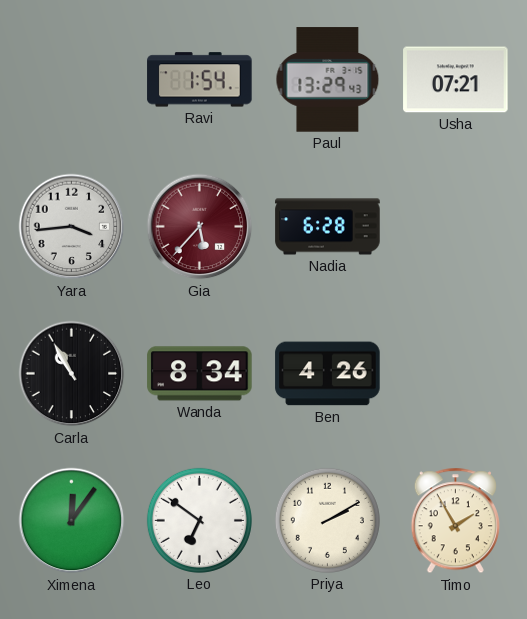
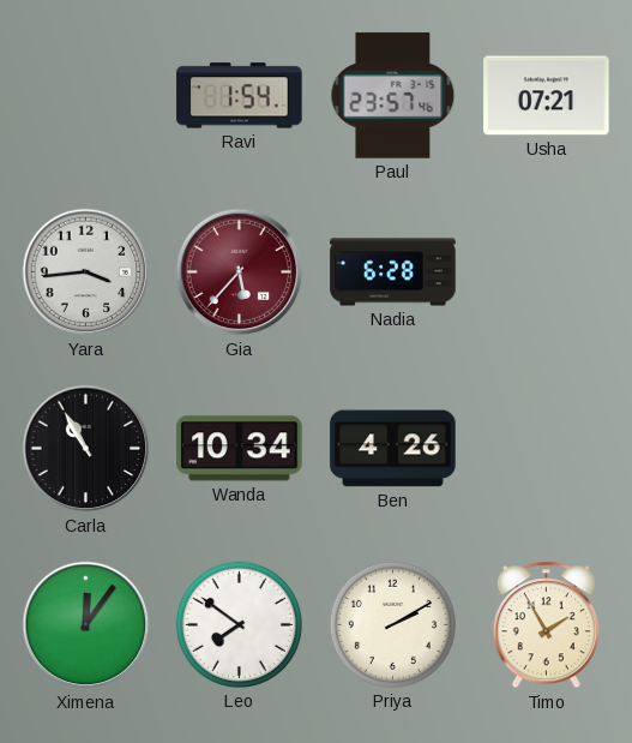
Paul: 13:29 -> 23:57
Wanda: 8:34 -> 10:34
Leo: 6:51 -> 7:51
